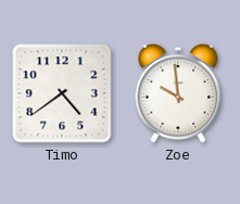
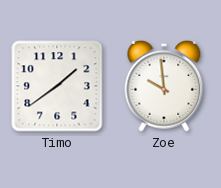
Timo: 4:39 -> 1:39
